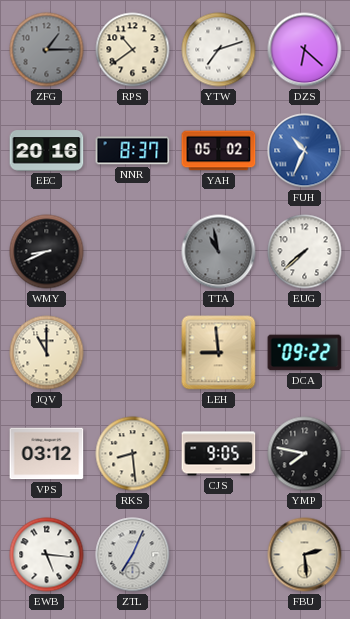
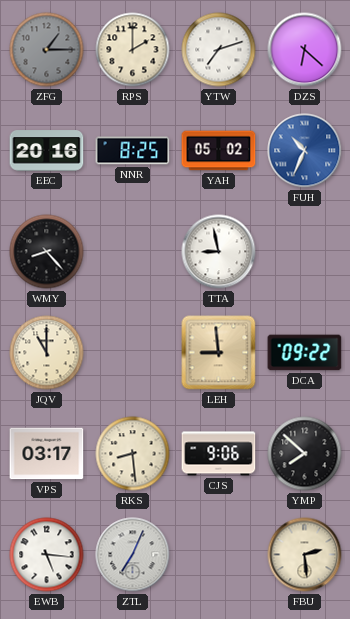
RPS: 10:39 -> 2:00
NNR: 8:37 -> 8:25
WMY: 8:41 -> 8:23
TTA: 10:58 -> 8:58
TTA dial: grey -> white
EUG: 7:38 -> none
VPS: 03:12 -> 03:17
CJS: 9:05 -> 9:06
YMP: 7:47 -> 7:52
